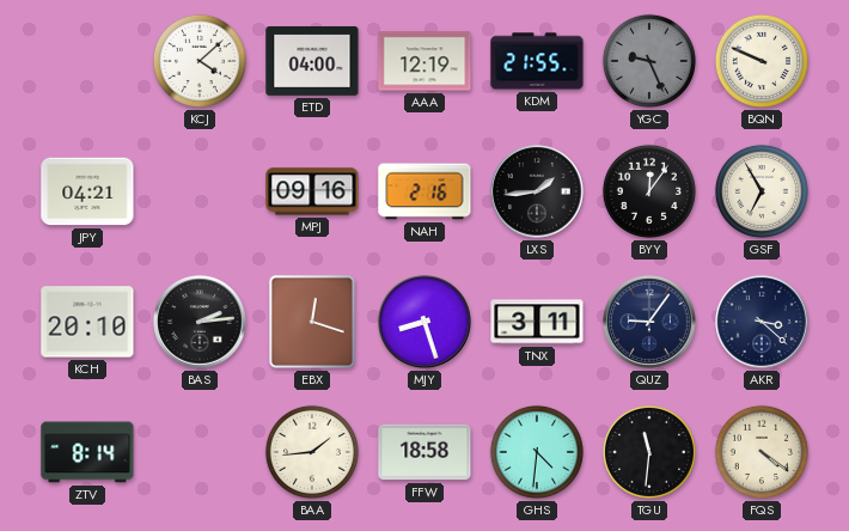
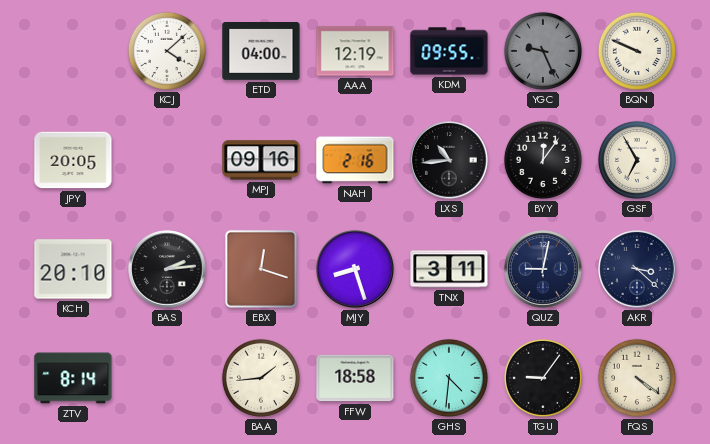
KDM: 21:55 -> 09:55
JPY: 04:21 -> 20:05
LXS: 1:44 -> 10:44
QUZ: 9:06 -> 9:02
TGU: 11:31 -> 9:06
